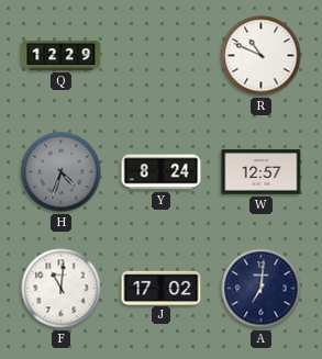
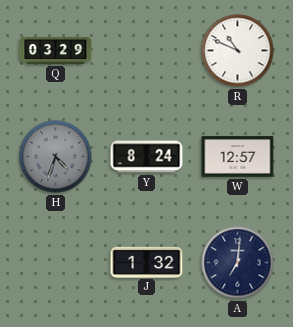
Q: 12:29 -> 03:29
F: 11:01 -> none
J: 17:02 -> 1:32
